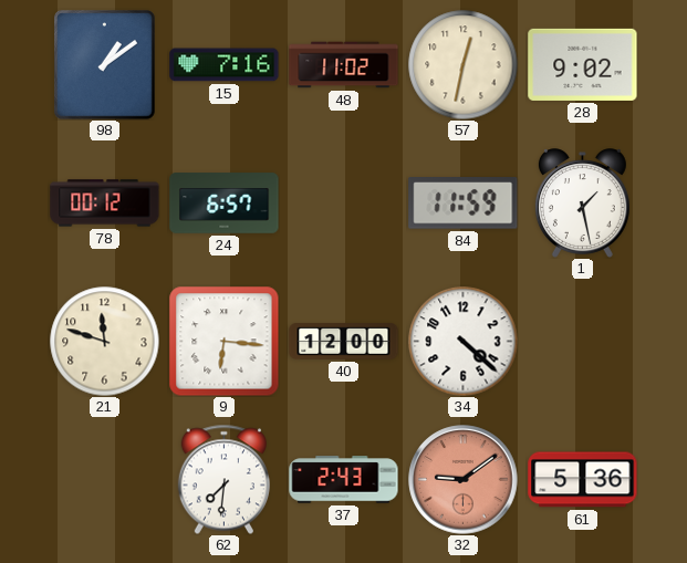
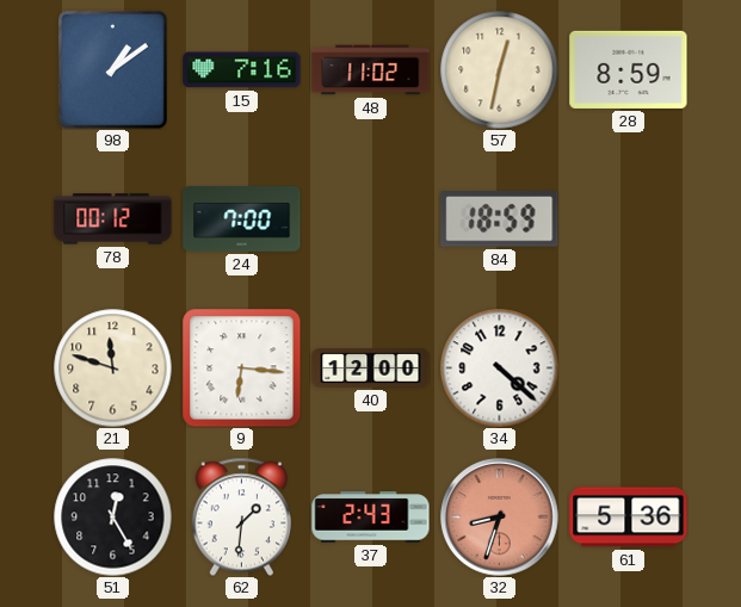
28: 9:02 -> 8:59
24: 6:57 -> 7:00
84: 11:59 -> 18:59
1: 1:28 -> none
51: none -> 12:25
62: 7:31 -> 1:31
32: 9:09 -> 8:33
